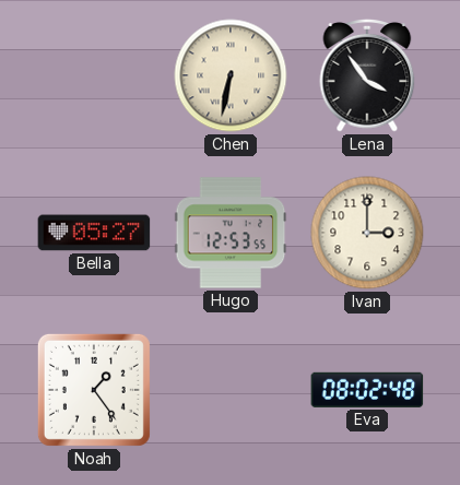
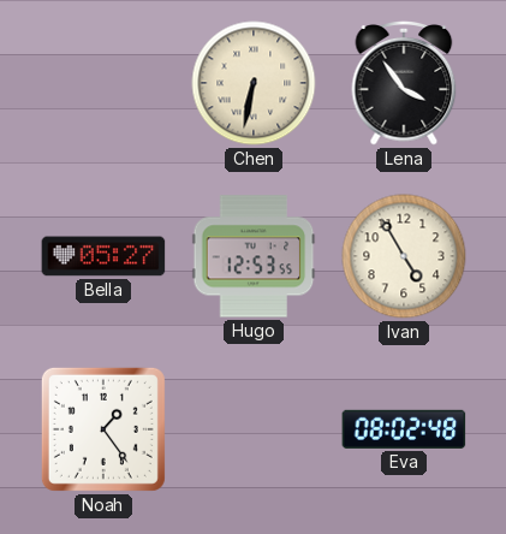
Ivan: 3:00 -> 4:55
